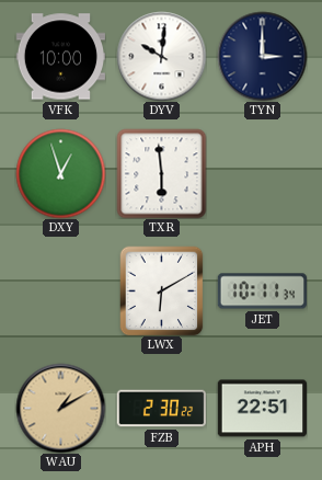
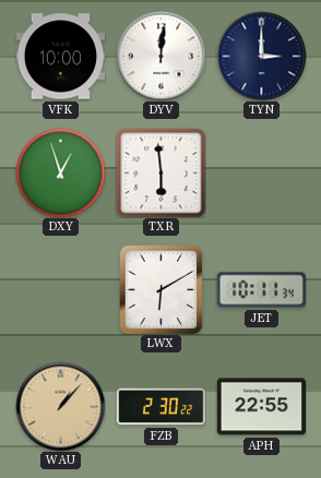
DYV: 10:01 -> 12:01
WAU: 1:10 -> 1:07
APH: 22:51 -> 22:55
